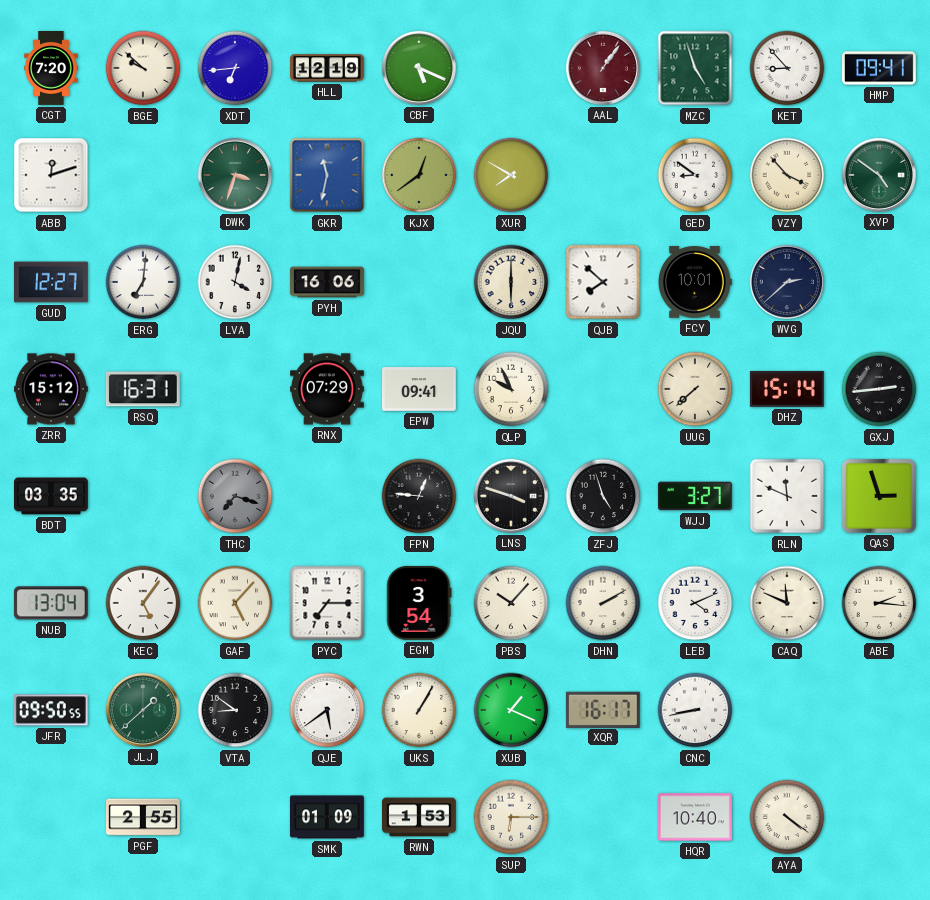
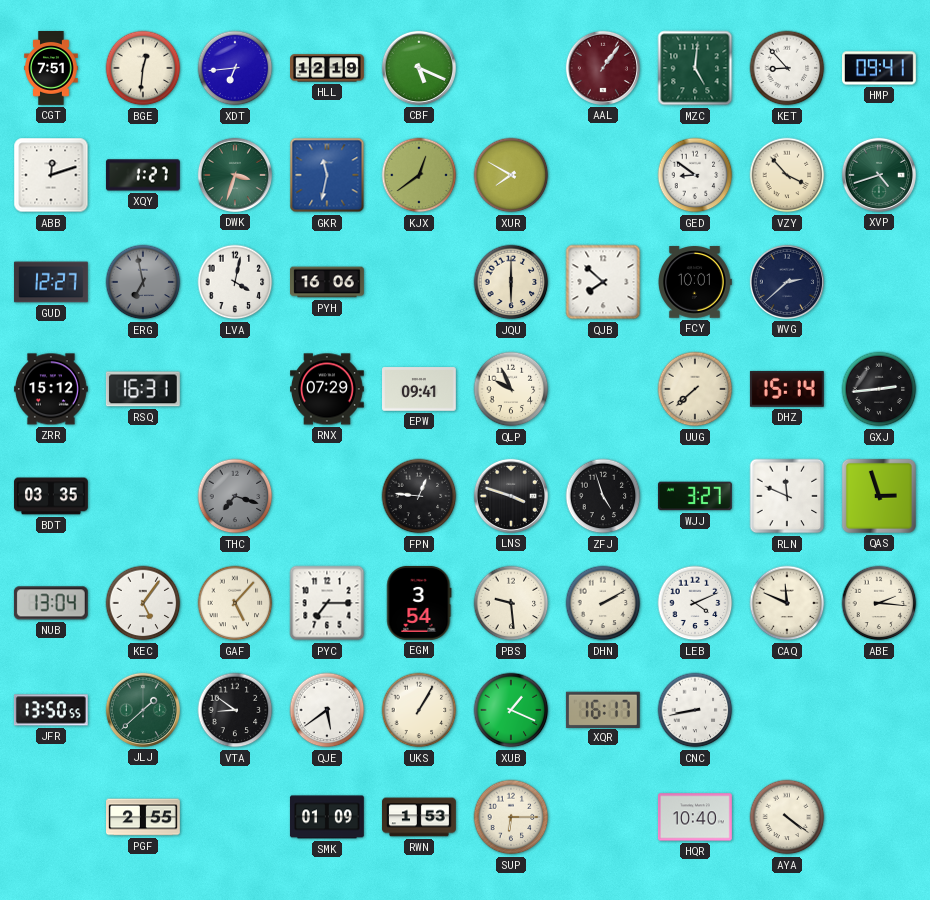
CGT: 7:20 -> 7:51
BGE: 9:52 -> 12:31
MZC: 4:57 -> 5:01
XQY: none -> 1:27
XVP: 4:51 -> 4:42
ERG: 7:01 -> 6:58
ERG dial: white -> grey
PBS: 10:07 -> 9:29
JFR: 09:50 -> 13:50
